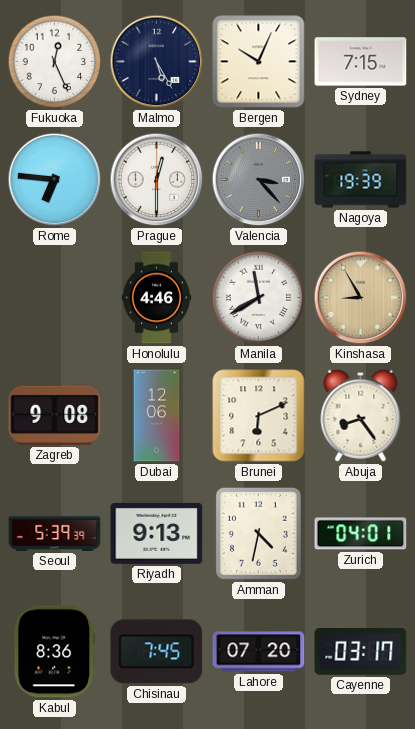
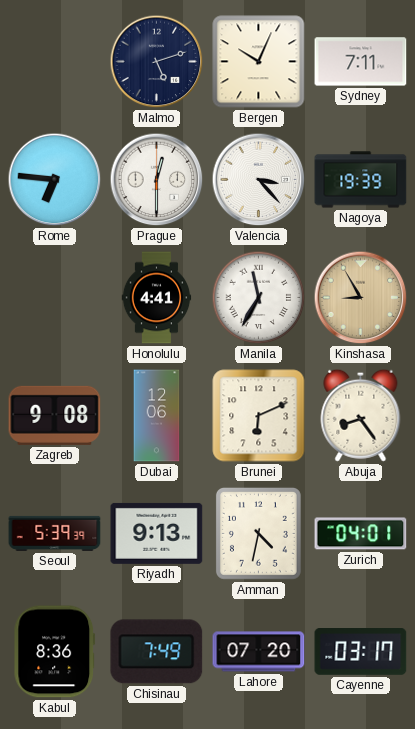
Fukuoka: 12:26 -> none
Malmo: 5:25 -> 5:12
Sydney: 7:15 -> 7:11
Valencia dial: grey -> white
Honolulu: 4:46 -> 4:41
Manila: 11:40 -> 11:35
Chisinau: 7:45 -> 7:49
